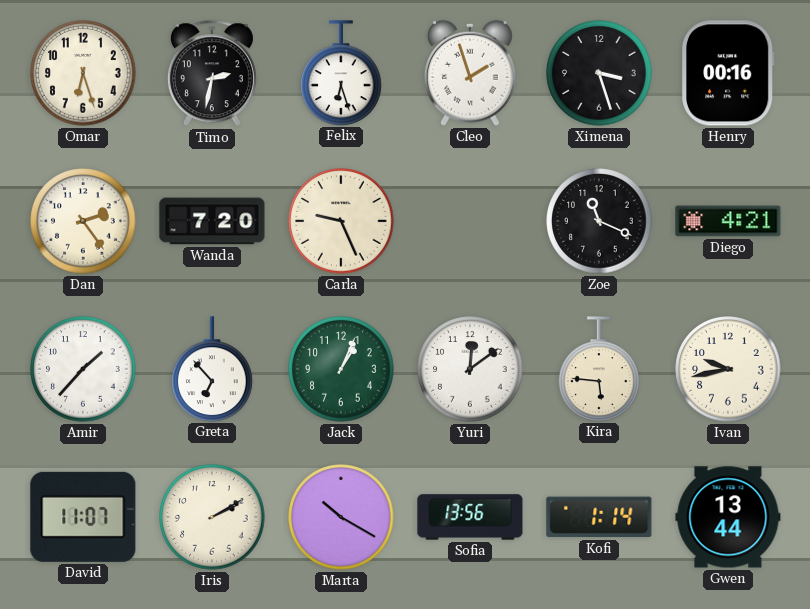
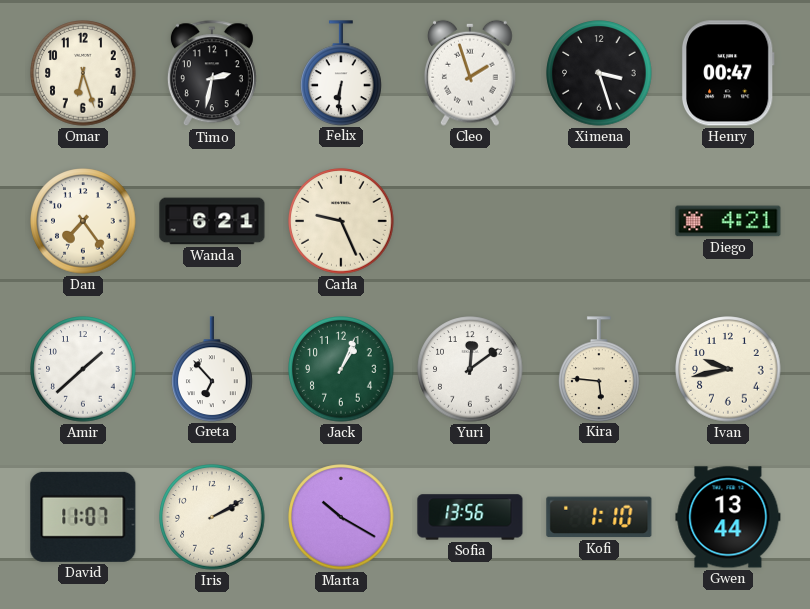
Felix: 6:27 -> 6:31
Henry: 00:16 -> 00:47
Dan: 2:24 -> 7:24
Wanda: 7:20 -> 6:21
Zoe: 11:19 -> none
Amir: 1:37 -> 1:38
Kofi: 1:14 -> 1:10
